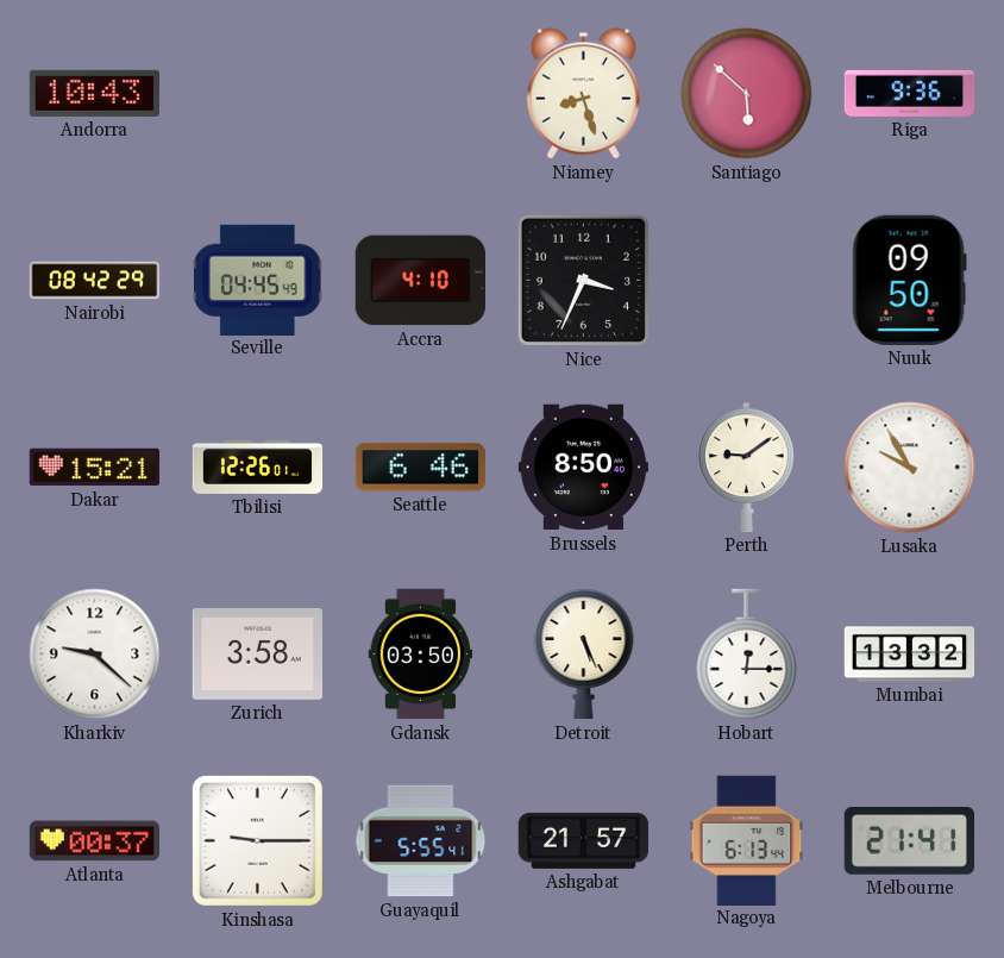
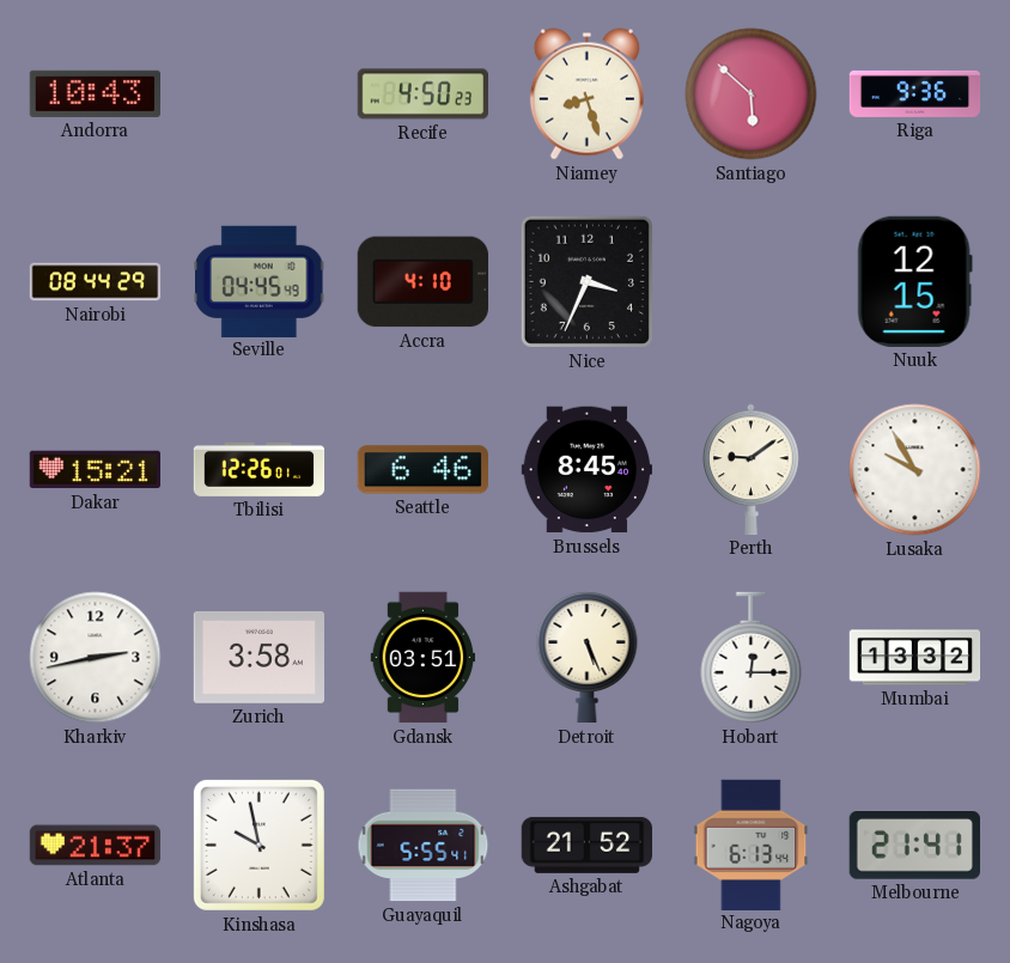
Recife: none -> 4:50
Nairobi: 08:42 -> 08:44
Nuuk: 09:50 -> 12:15
Brussels: 8:50 -> 8:45
Kharkiv: 9:22 -> 2:43
Gdansk: 03:50 -> 03:51
Atlanta: 00:37 -> 21:37
Kinshasa: 9:15 -> 9:58
Ashgabat: 21:57 -> 21:52
